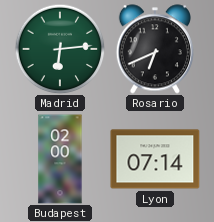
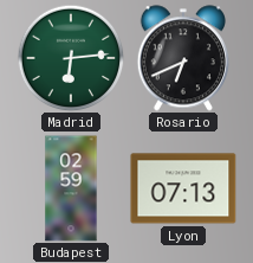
Budapest: 02:00 -> 02:59
Lyon: 07:14 -> 07:13
